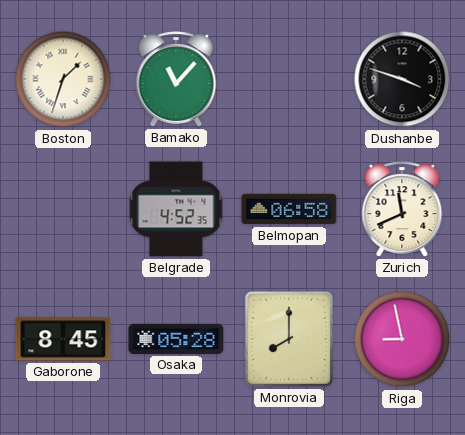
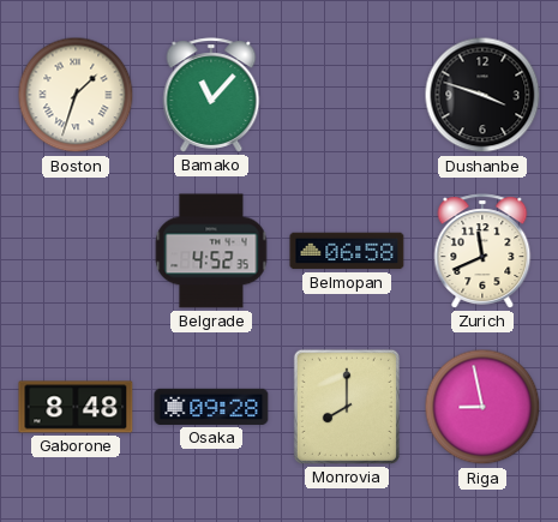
Gaborone: 8:45 -> 8:48
Osaka: 05:28 -> 09:28
